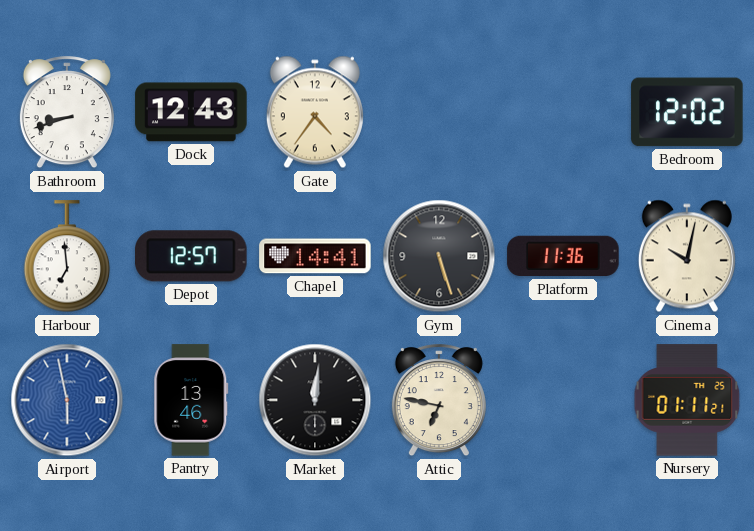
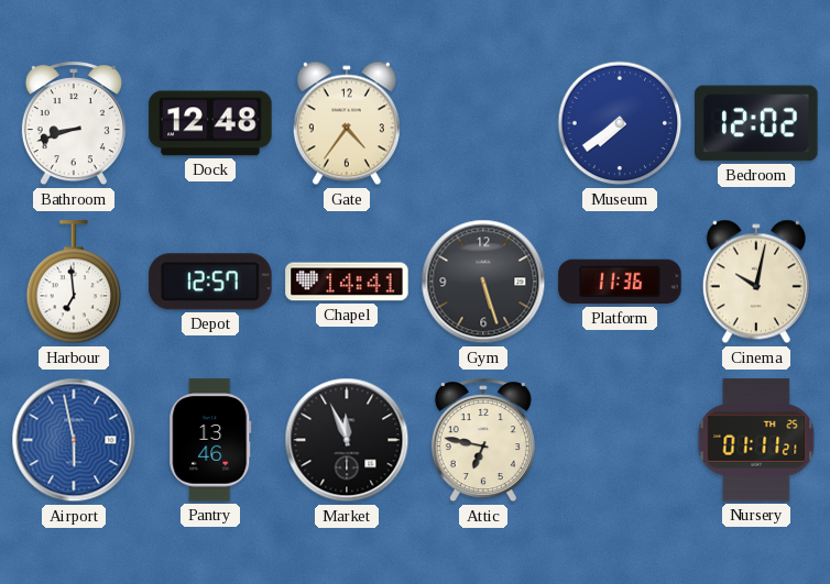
Dock: 12:43 -> 12:48
Museum: none -> 7:39
Market: 12:01 -> 11:56
